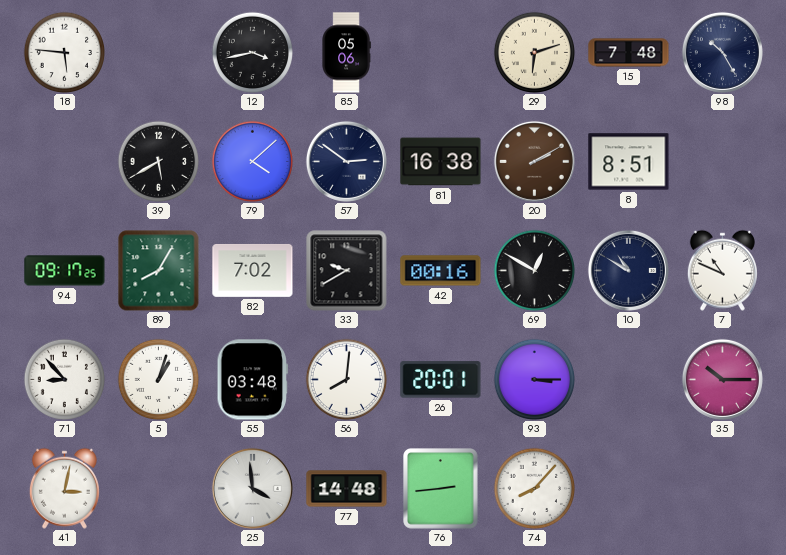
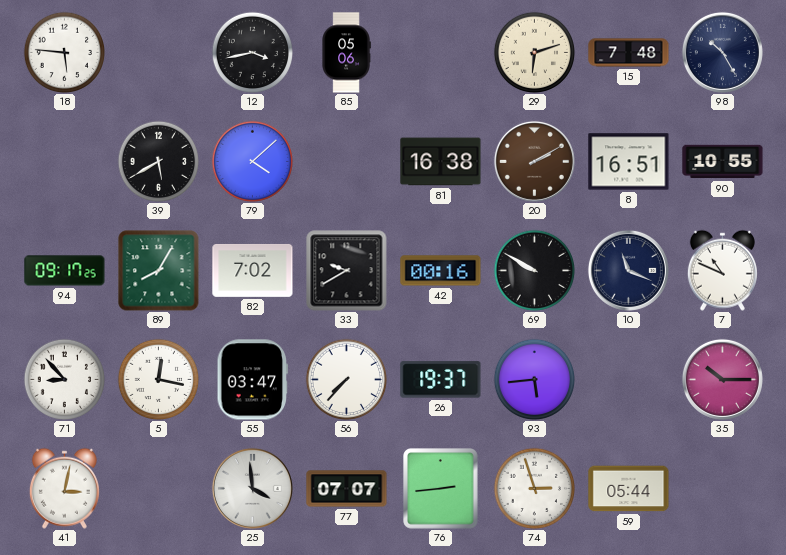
57: 2:51 -> none
8: 8:51 -> 16:51
90: none -> 10:55
69: 12:50 -> 9:50
10: 10:50 -> 11:19
5: 1:03 -> 12:17
55: 03:48 -> 03:47
56: 8:01 -> 7:37
26: 20:01 -> 19:37
93: 3:15 -> 5:44
77: 14:48 -> 07:07
74: 8:07 -> 2:57
59: none -> 05:44
